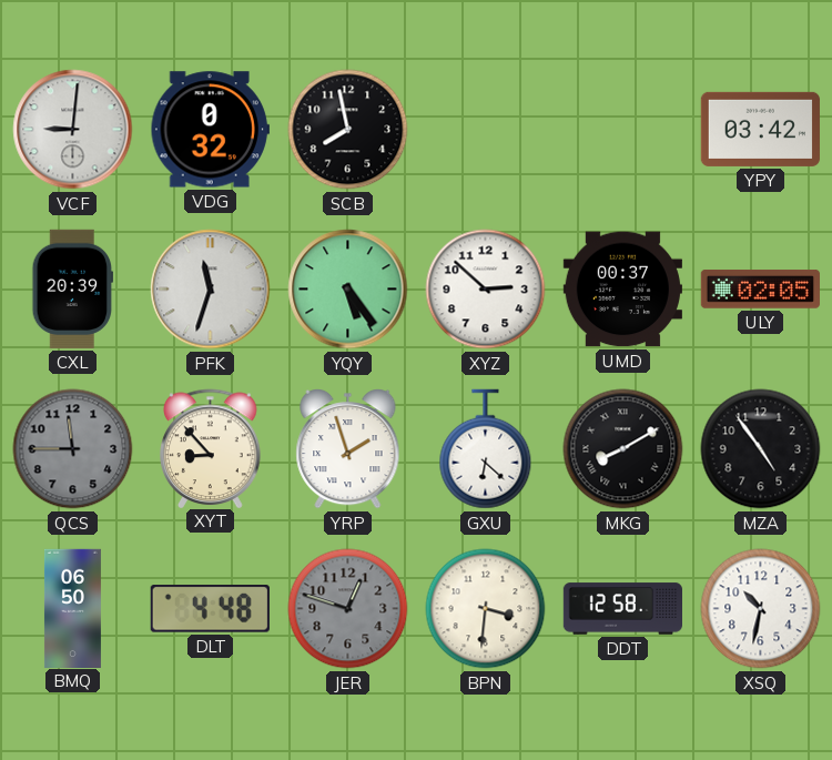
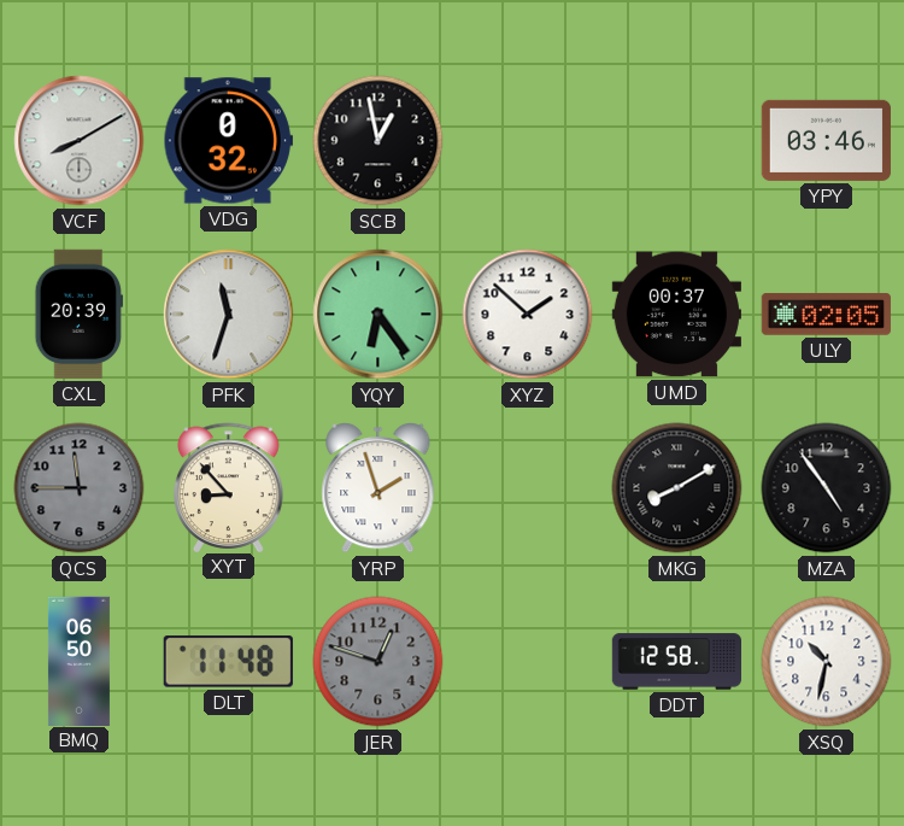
VCF: 9:01 -> 8:10
SCB: 7:58 -> 12:58
YPY: 03:42 -> 03:46
YQY: 5:24 -> 6:24
XYZ: 2:52 -> 1:52
GXU: 6:22 -> none
DLT: 4:48 -> 11:48
BPN: 3:31 -> none
